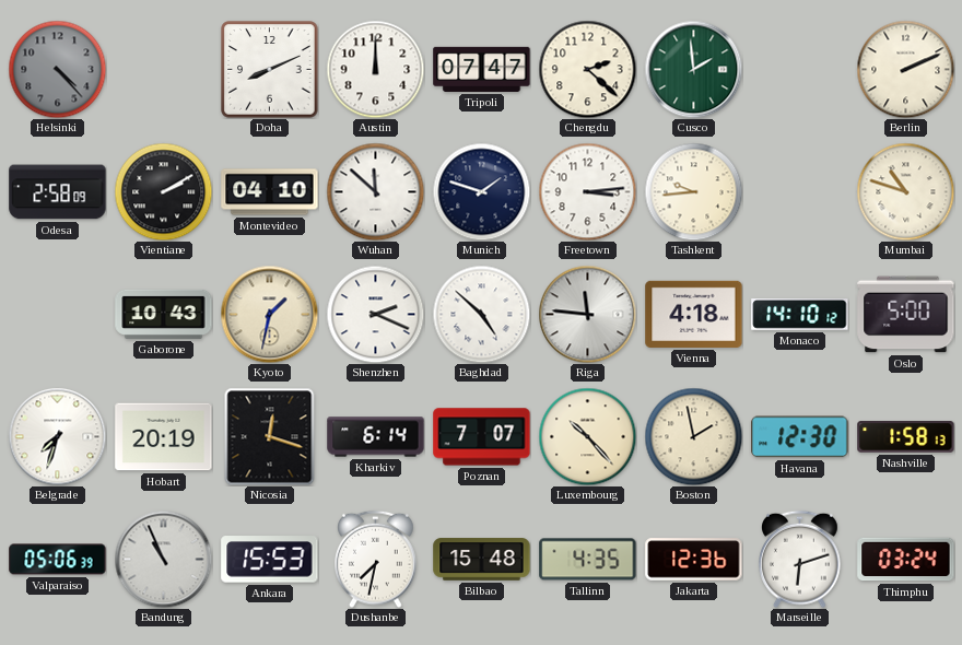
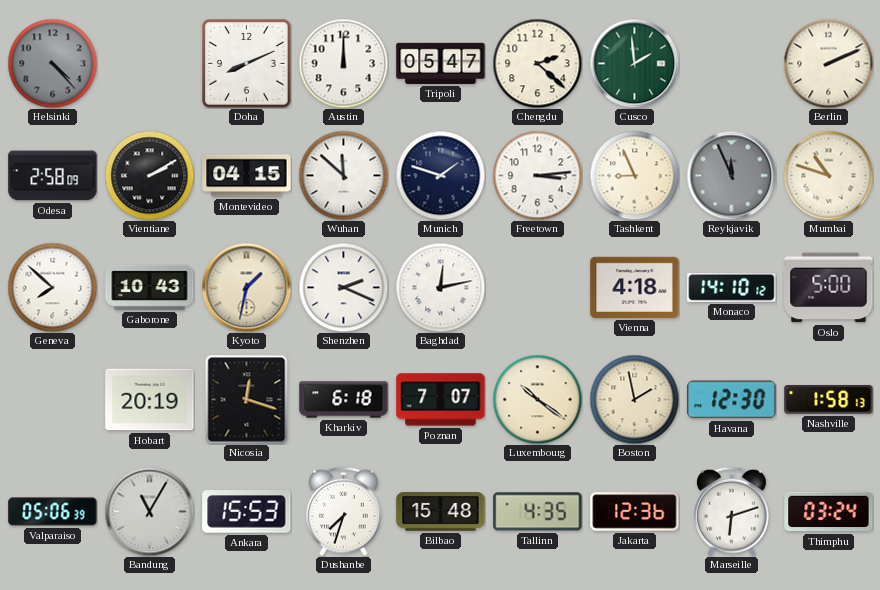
Tripoli: 07:47 -> 05:47
Montevideo: 04:10 -> 04:15
Tashkent: 9:44 -> 8:56
Reykjavik: none -> 11:56
Geneva: none -> 7:52
Baghdad: 4:52 -> 12:13
Riga: 11:46 -> none
Belgrade: 7:33 -> none
Kharkiv: 6:14 -> 6:18
Luxembourg: 10:23 -> 10:21
Bandung: 10:56 -> 11:05
Dushanbe: 7:32 -> 7:33
